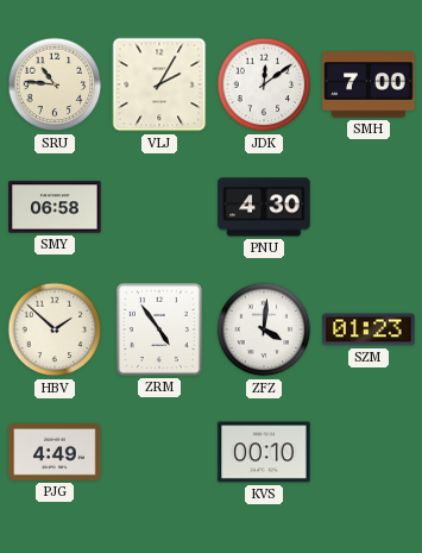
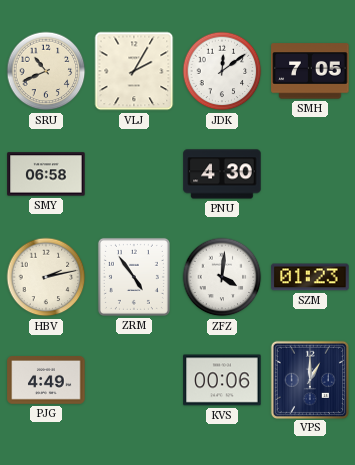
SRU: 10:46 -> 10:41
SMH: 7:00 -> 7:05
HBV: 1:52 -> 2:13
KVS: 00:10 -> 00:06
VPS: none -> 1:00
